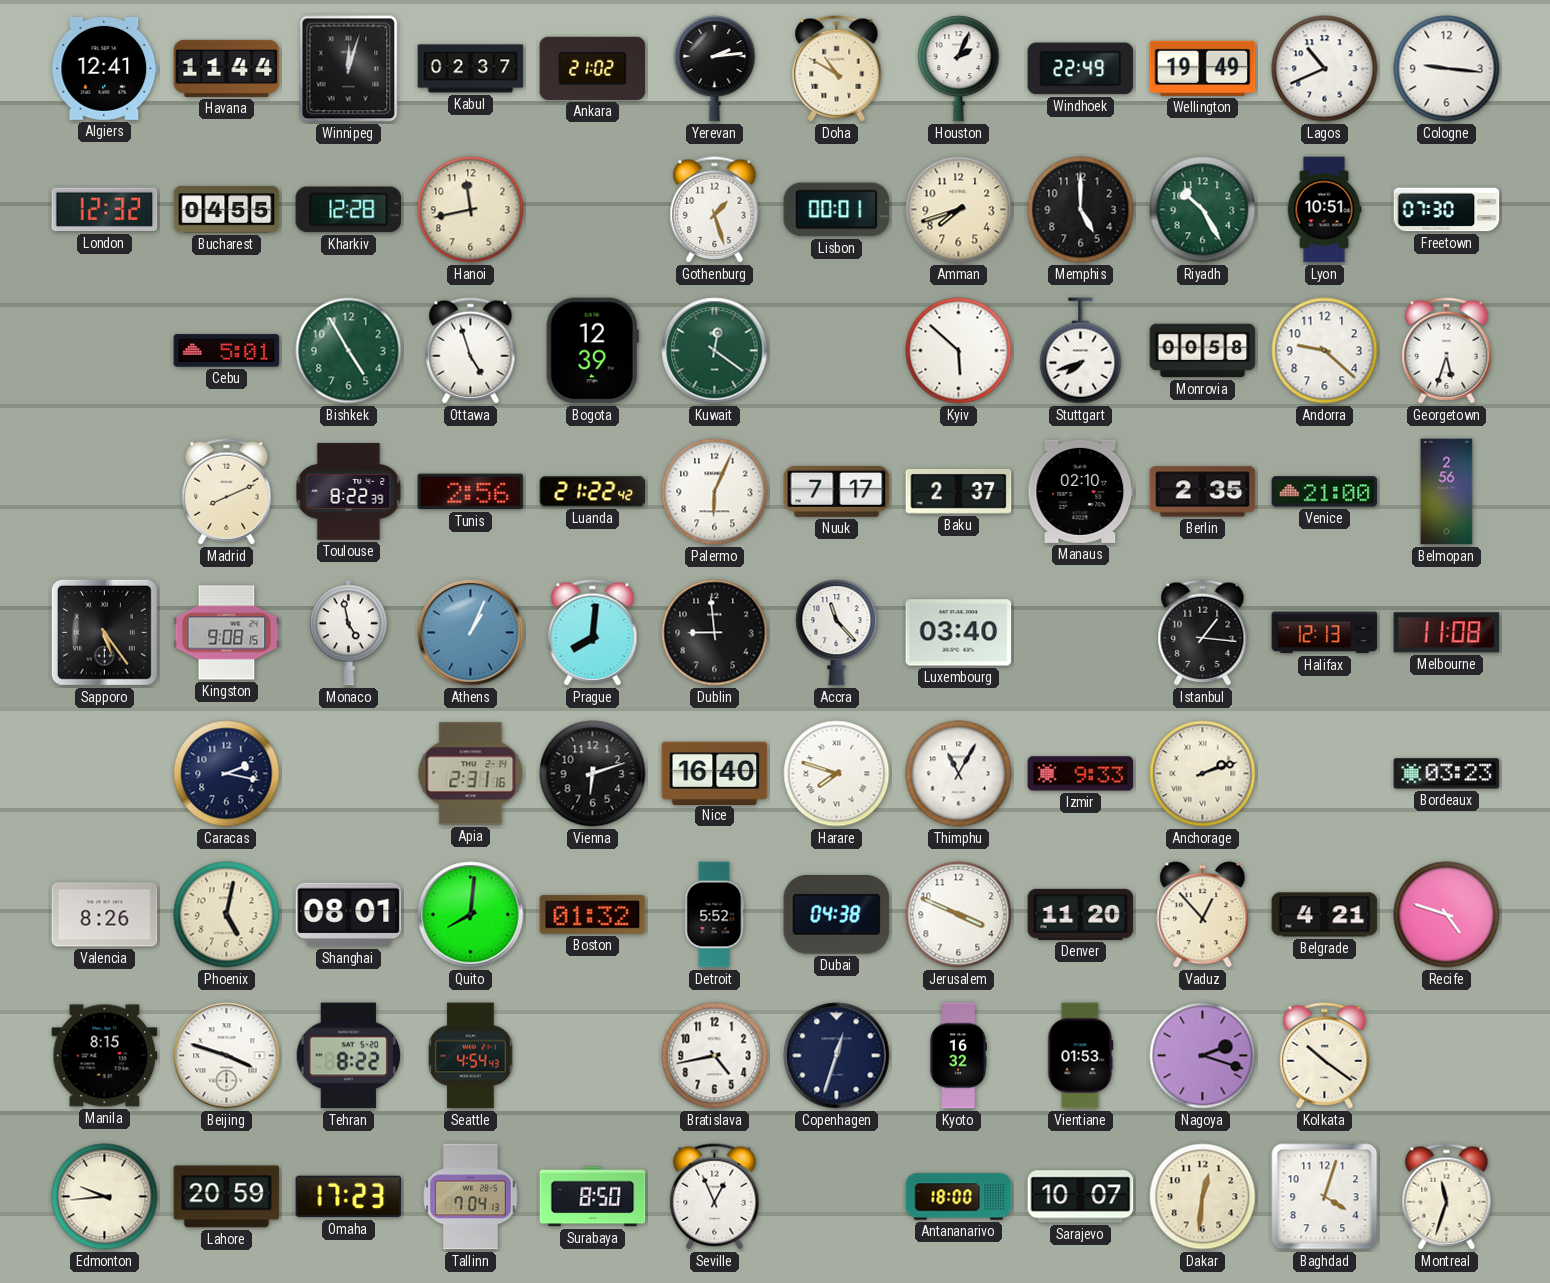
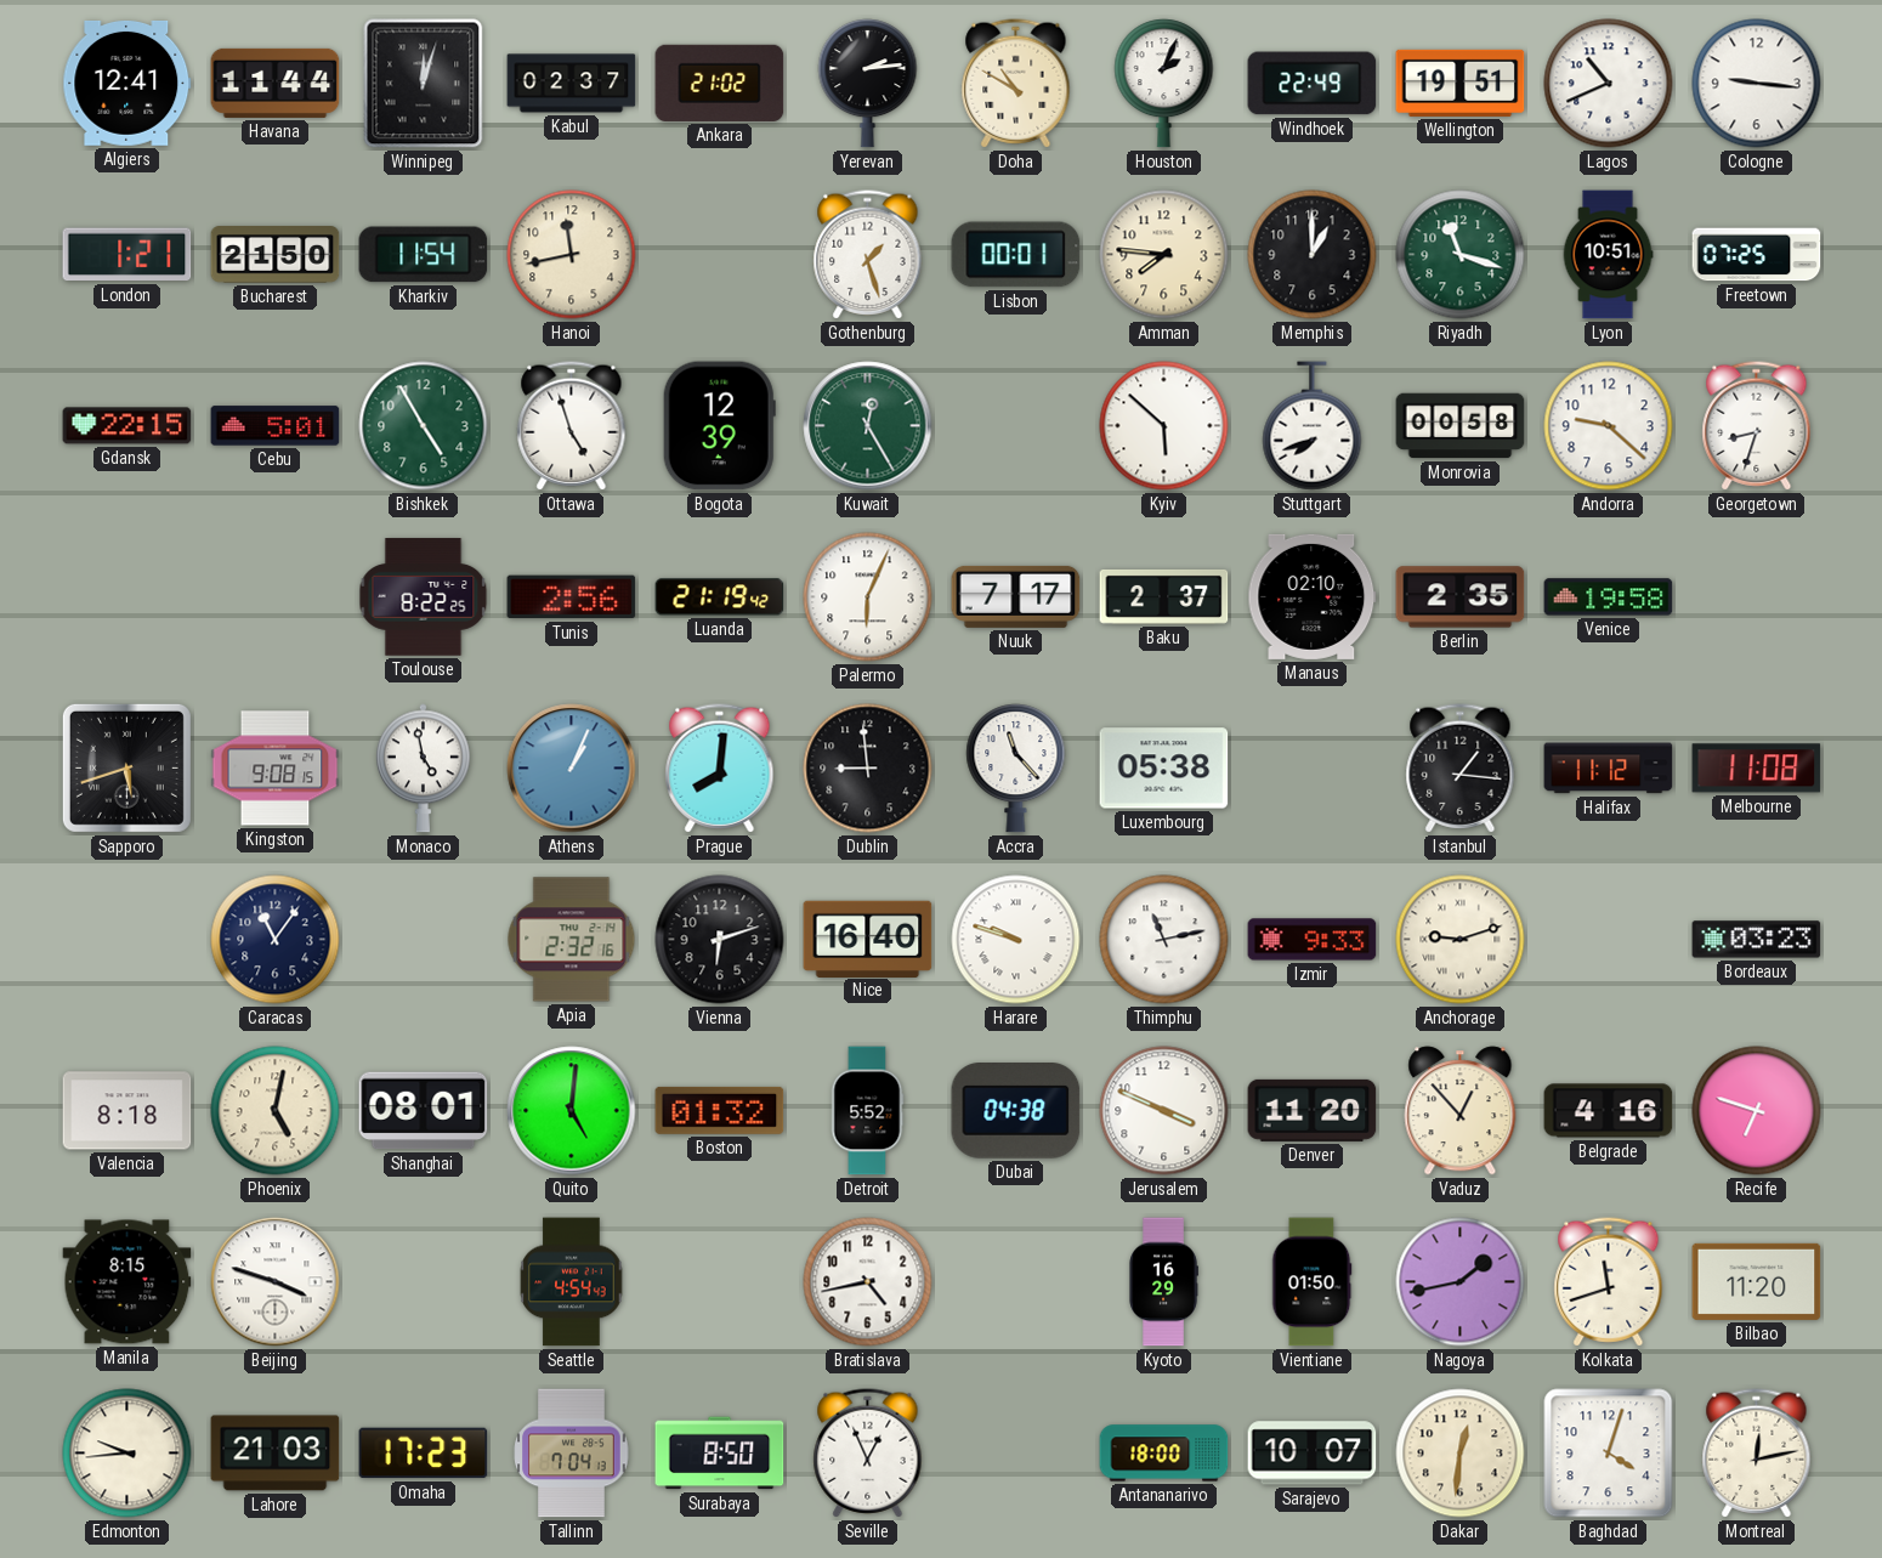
Wellington: 19:49 -> 19:51
London: 12:32 -> 1:21
Bucharest: 04:55 -> 21:50
Kharkiv: 12:28 -> 11:54
Amman: 7:42 -> 7:46
Memphis: 5:00 -> 1:00
Riyadh: 10:25 -> 11:18
Freetown: 07:30 -> 07:25
Gdansk: none -> 22:15
Kuwait: 12:21 -> 12:25
Georgetown: 5:33 -> 8:33
Madrid: 8:11 -> none
Toulouse: 8:22:39 -> 8:22:25
Luanda: 21:22 -> 21:19
Venice: 21:00 -> 19:58
Belmopan: 2:56 -> none
Sapporo: 5:24 -> 5:42
Luxembourg: 03:40 -> 05:38
Halifax: 12:13 -> 11:12
Caracas: 2:17 -> 11:06
Apia: 2:31 -> 2:32
Harare: 7:48 -> 9:48
Thimphu: 11:05 -> 11:13
Anchorage: 2:12 -> 9:12
Valencia: 8:26 -> 8:18
Quito: 8:01 -> 5:01
Belgrade: 4:21 -> 4:16
Recife: 4:48 -> 6:48
Tehran: 8:22 -> none
Copenhagen: 12:33 -> none
Kyoto: 16:32 -> 16:29
Vientiane: 01:53 -> 01:50
Nagoya: 2:18 -> 1:43
Kolkata: 10:21 -> 11:42
Bilbao: none -> 11:20
Lahore: 20:59 -> 21:03
Montreal: 11:33 -> 12:13
